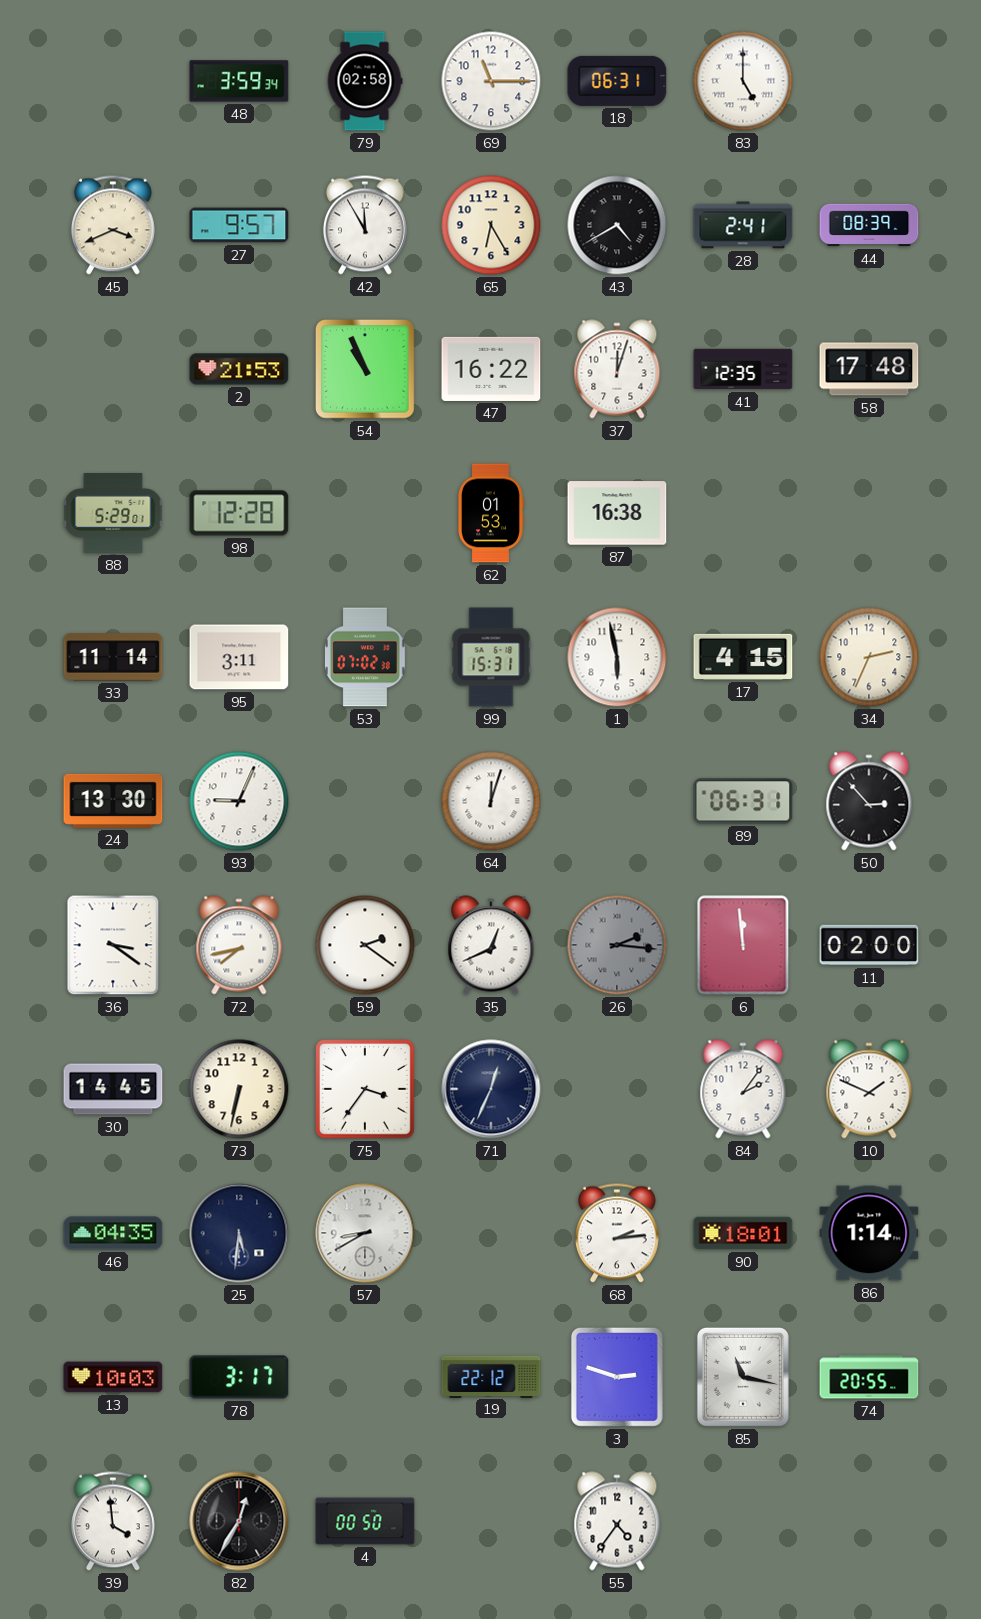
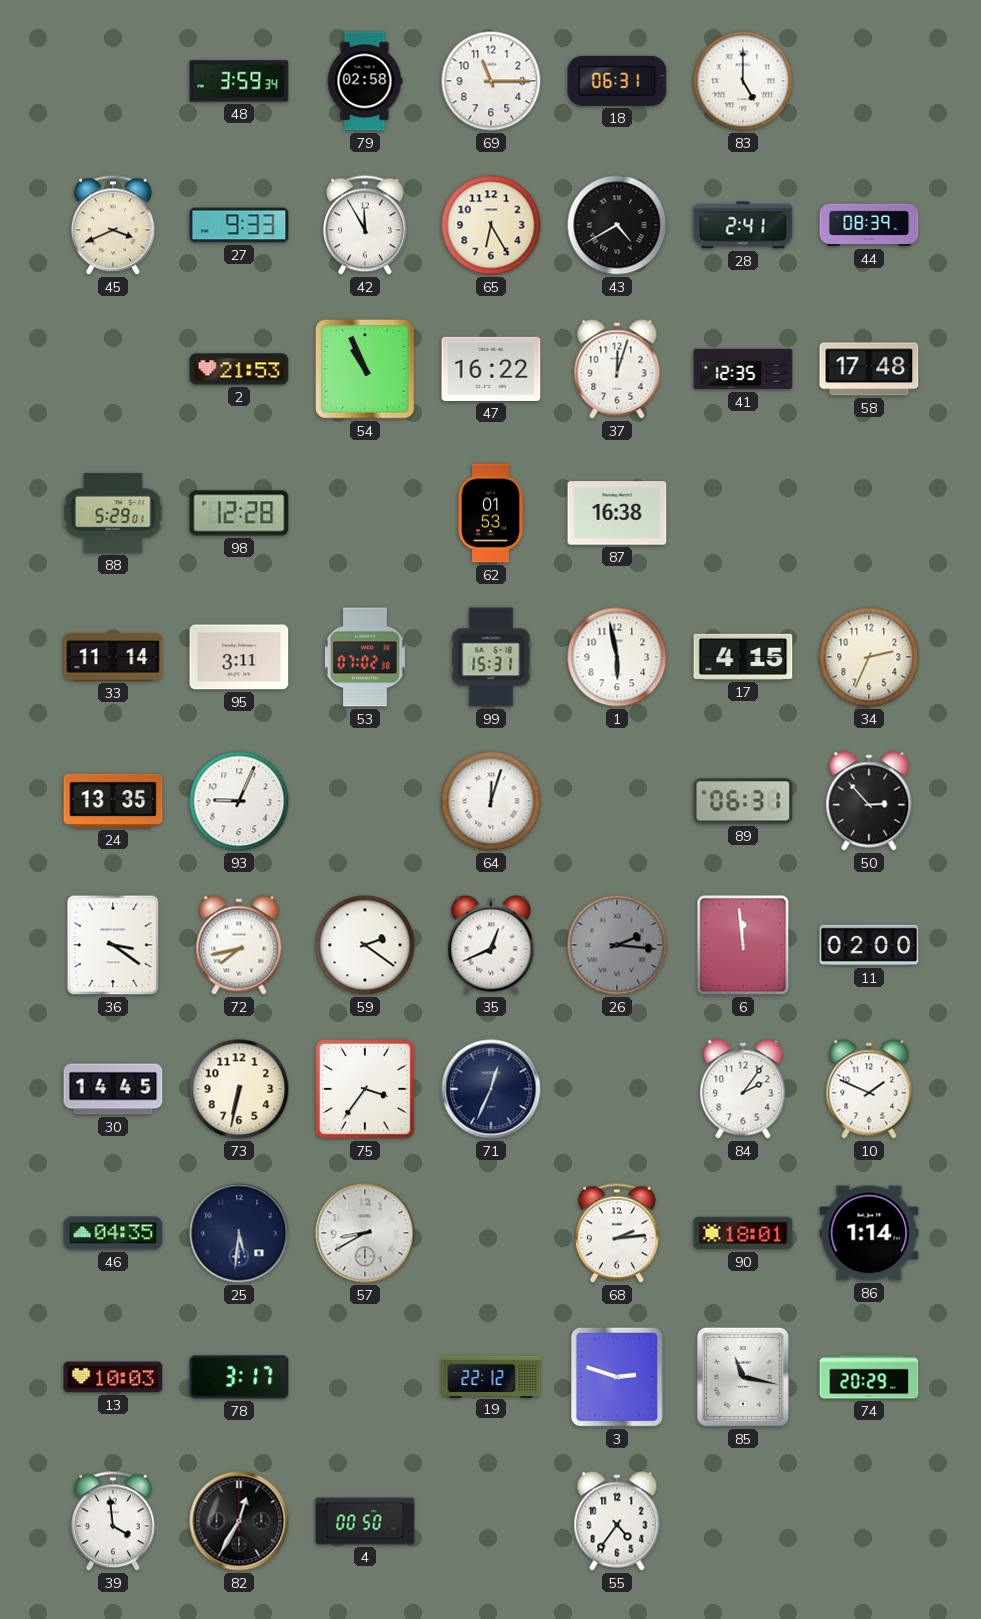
27: 9:57 -> 9:33
24: 13:30 -> 13:35
74: 20:55 -> 20:29
